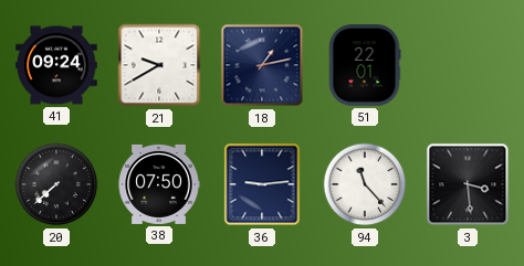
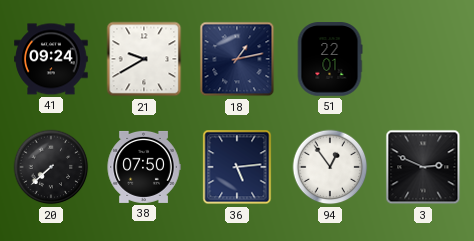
36: 9:14 -> 5:14
94: 11:23 -> 12:54
3: 3:29 -> 2:49
